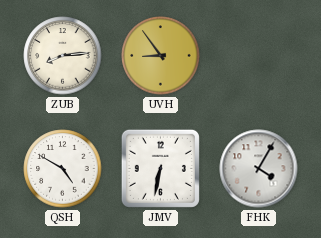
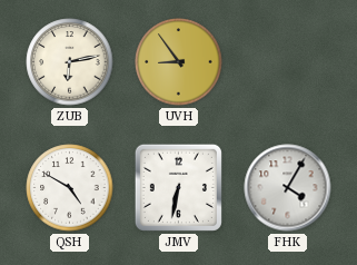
ZUB: 8:14 -> 6:13
